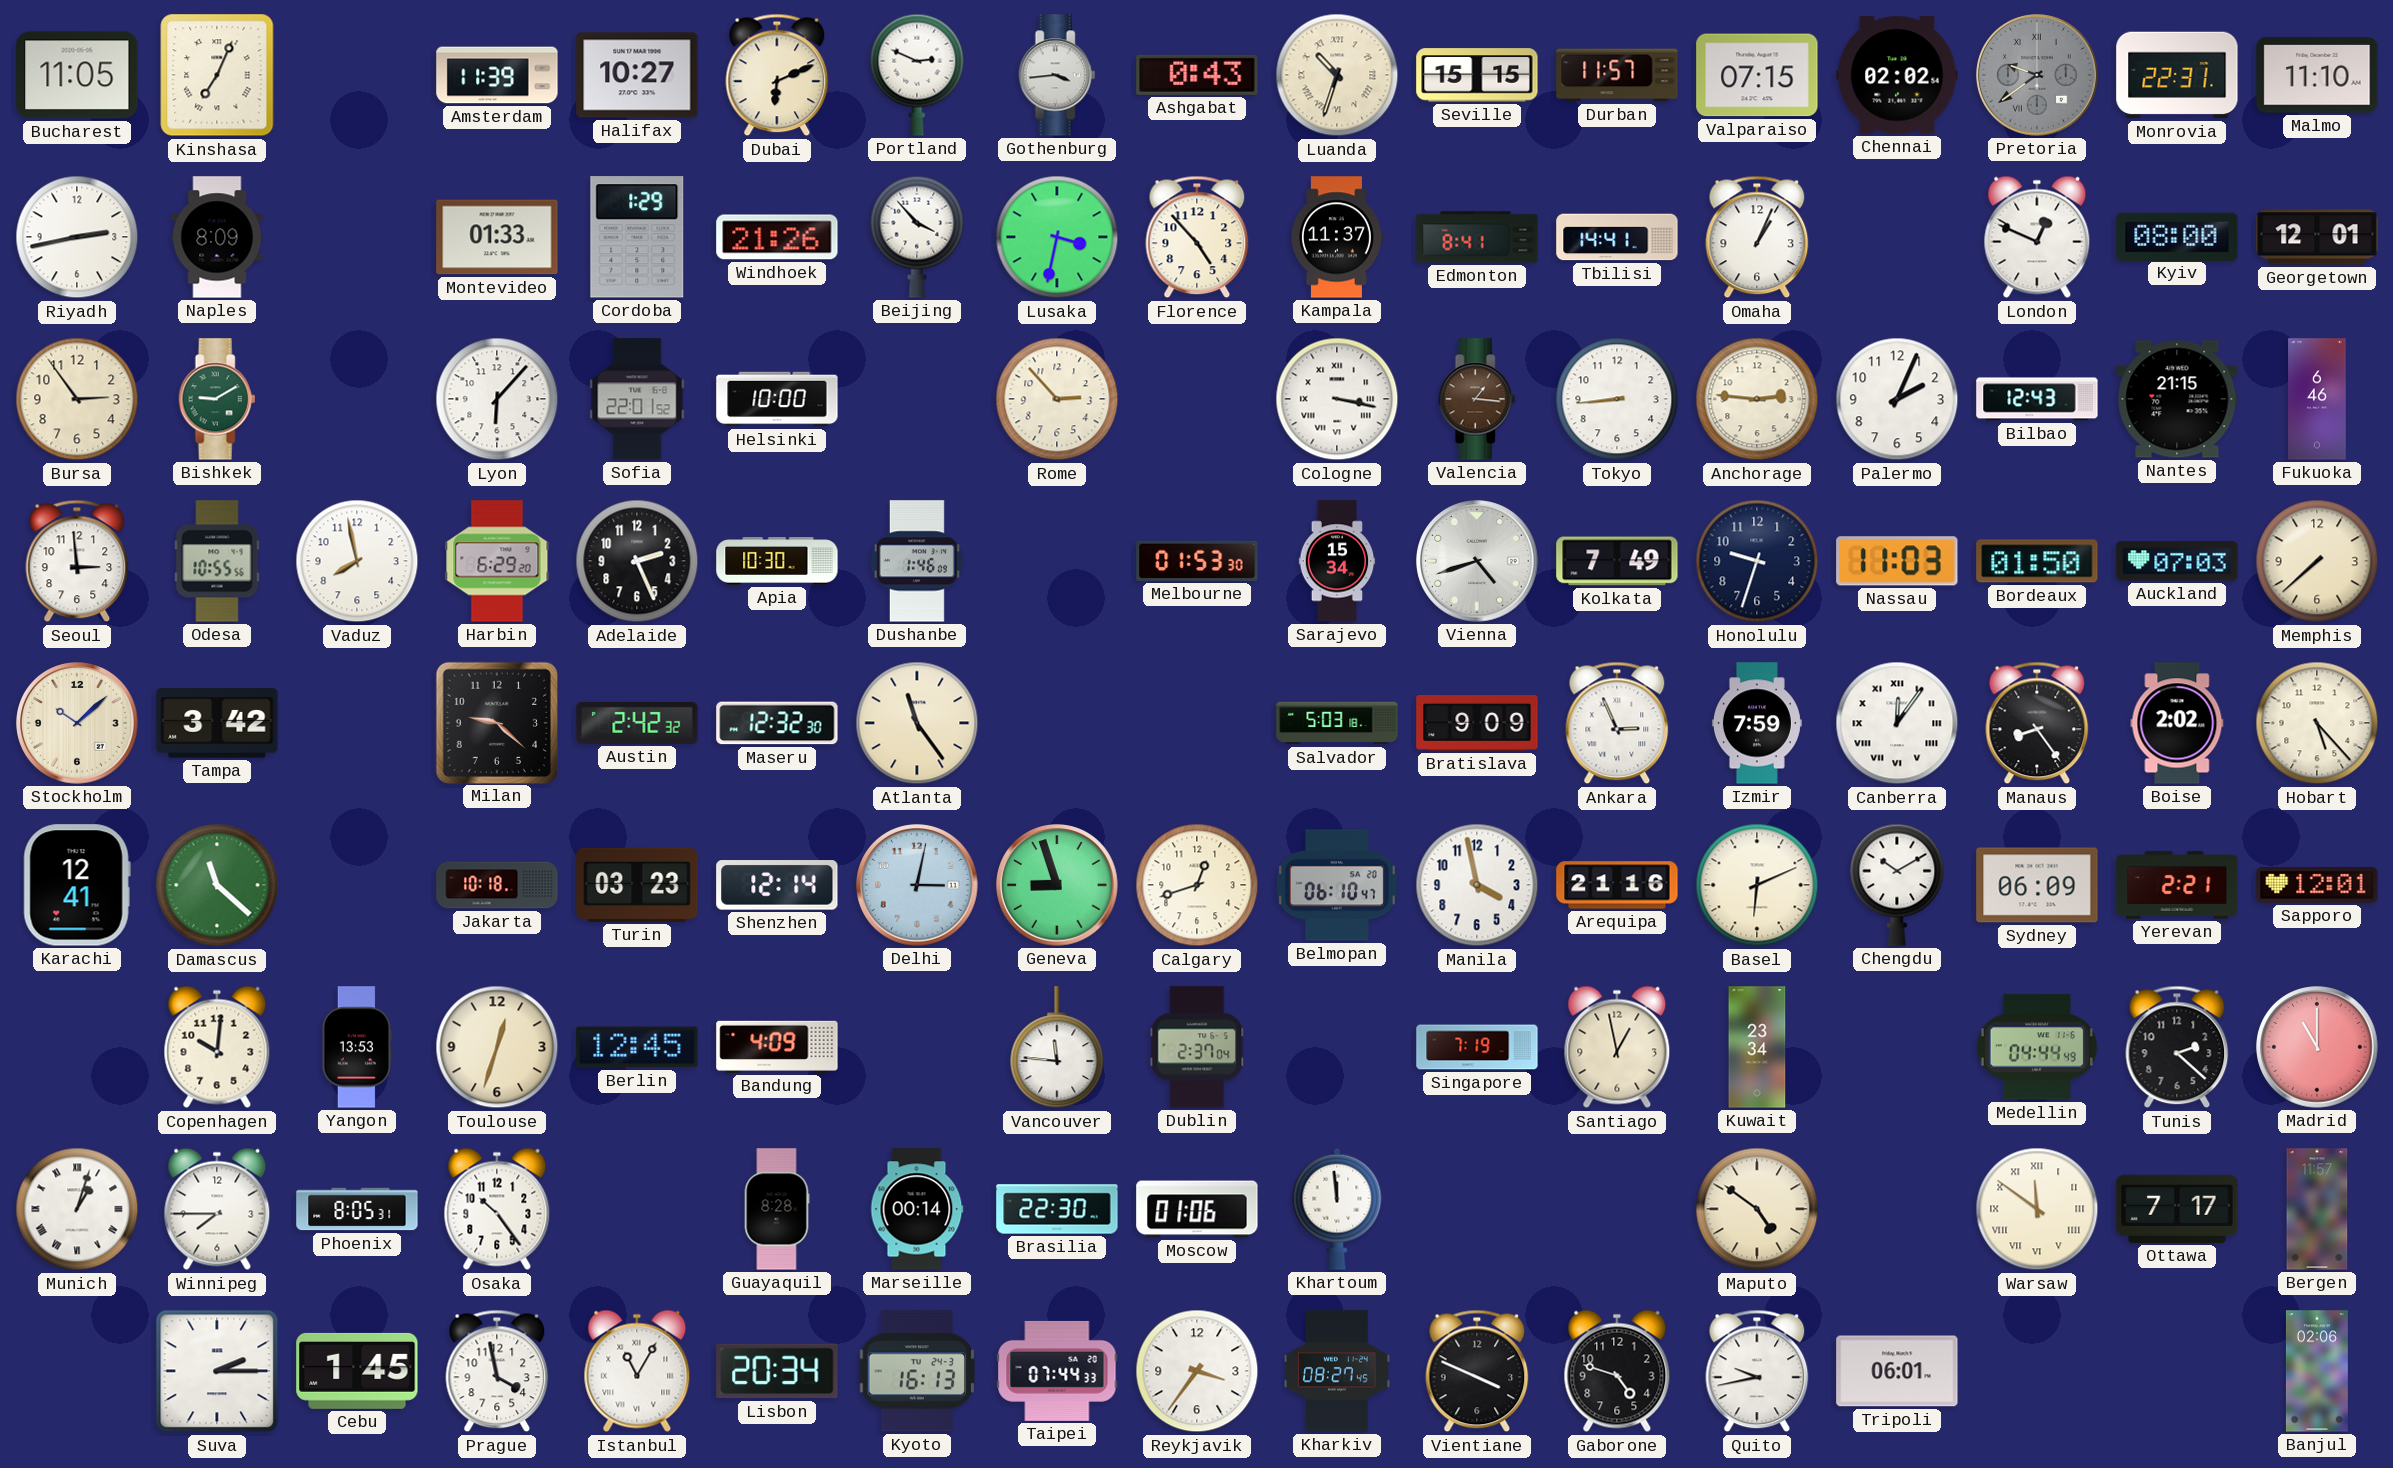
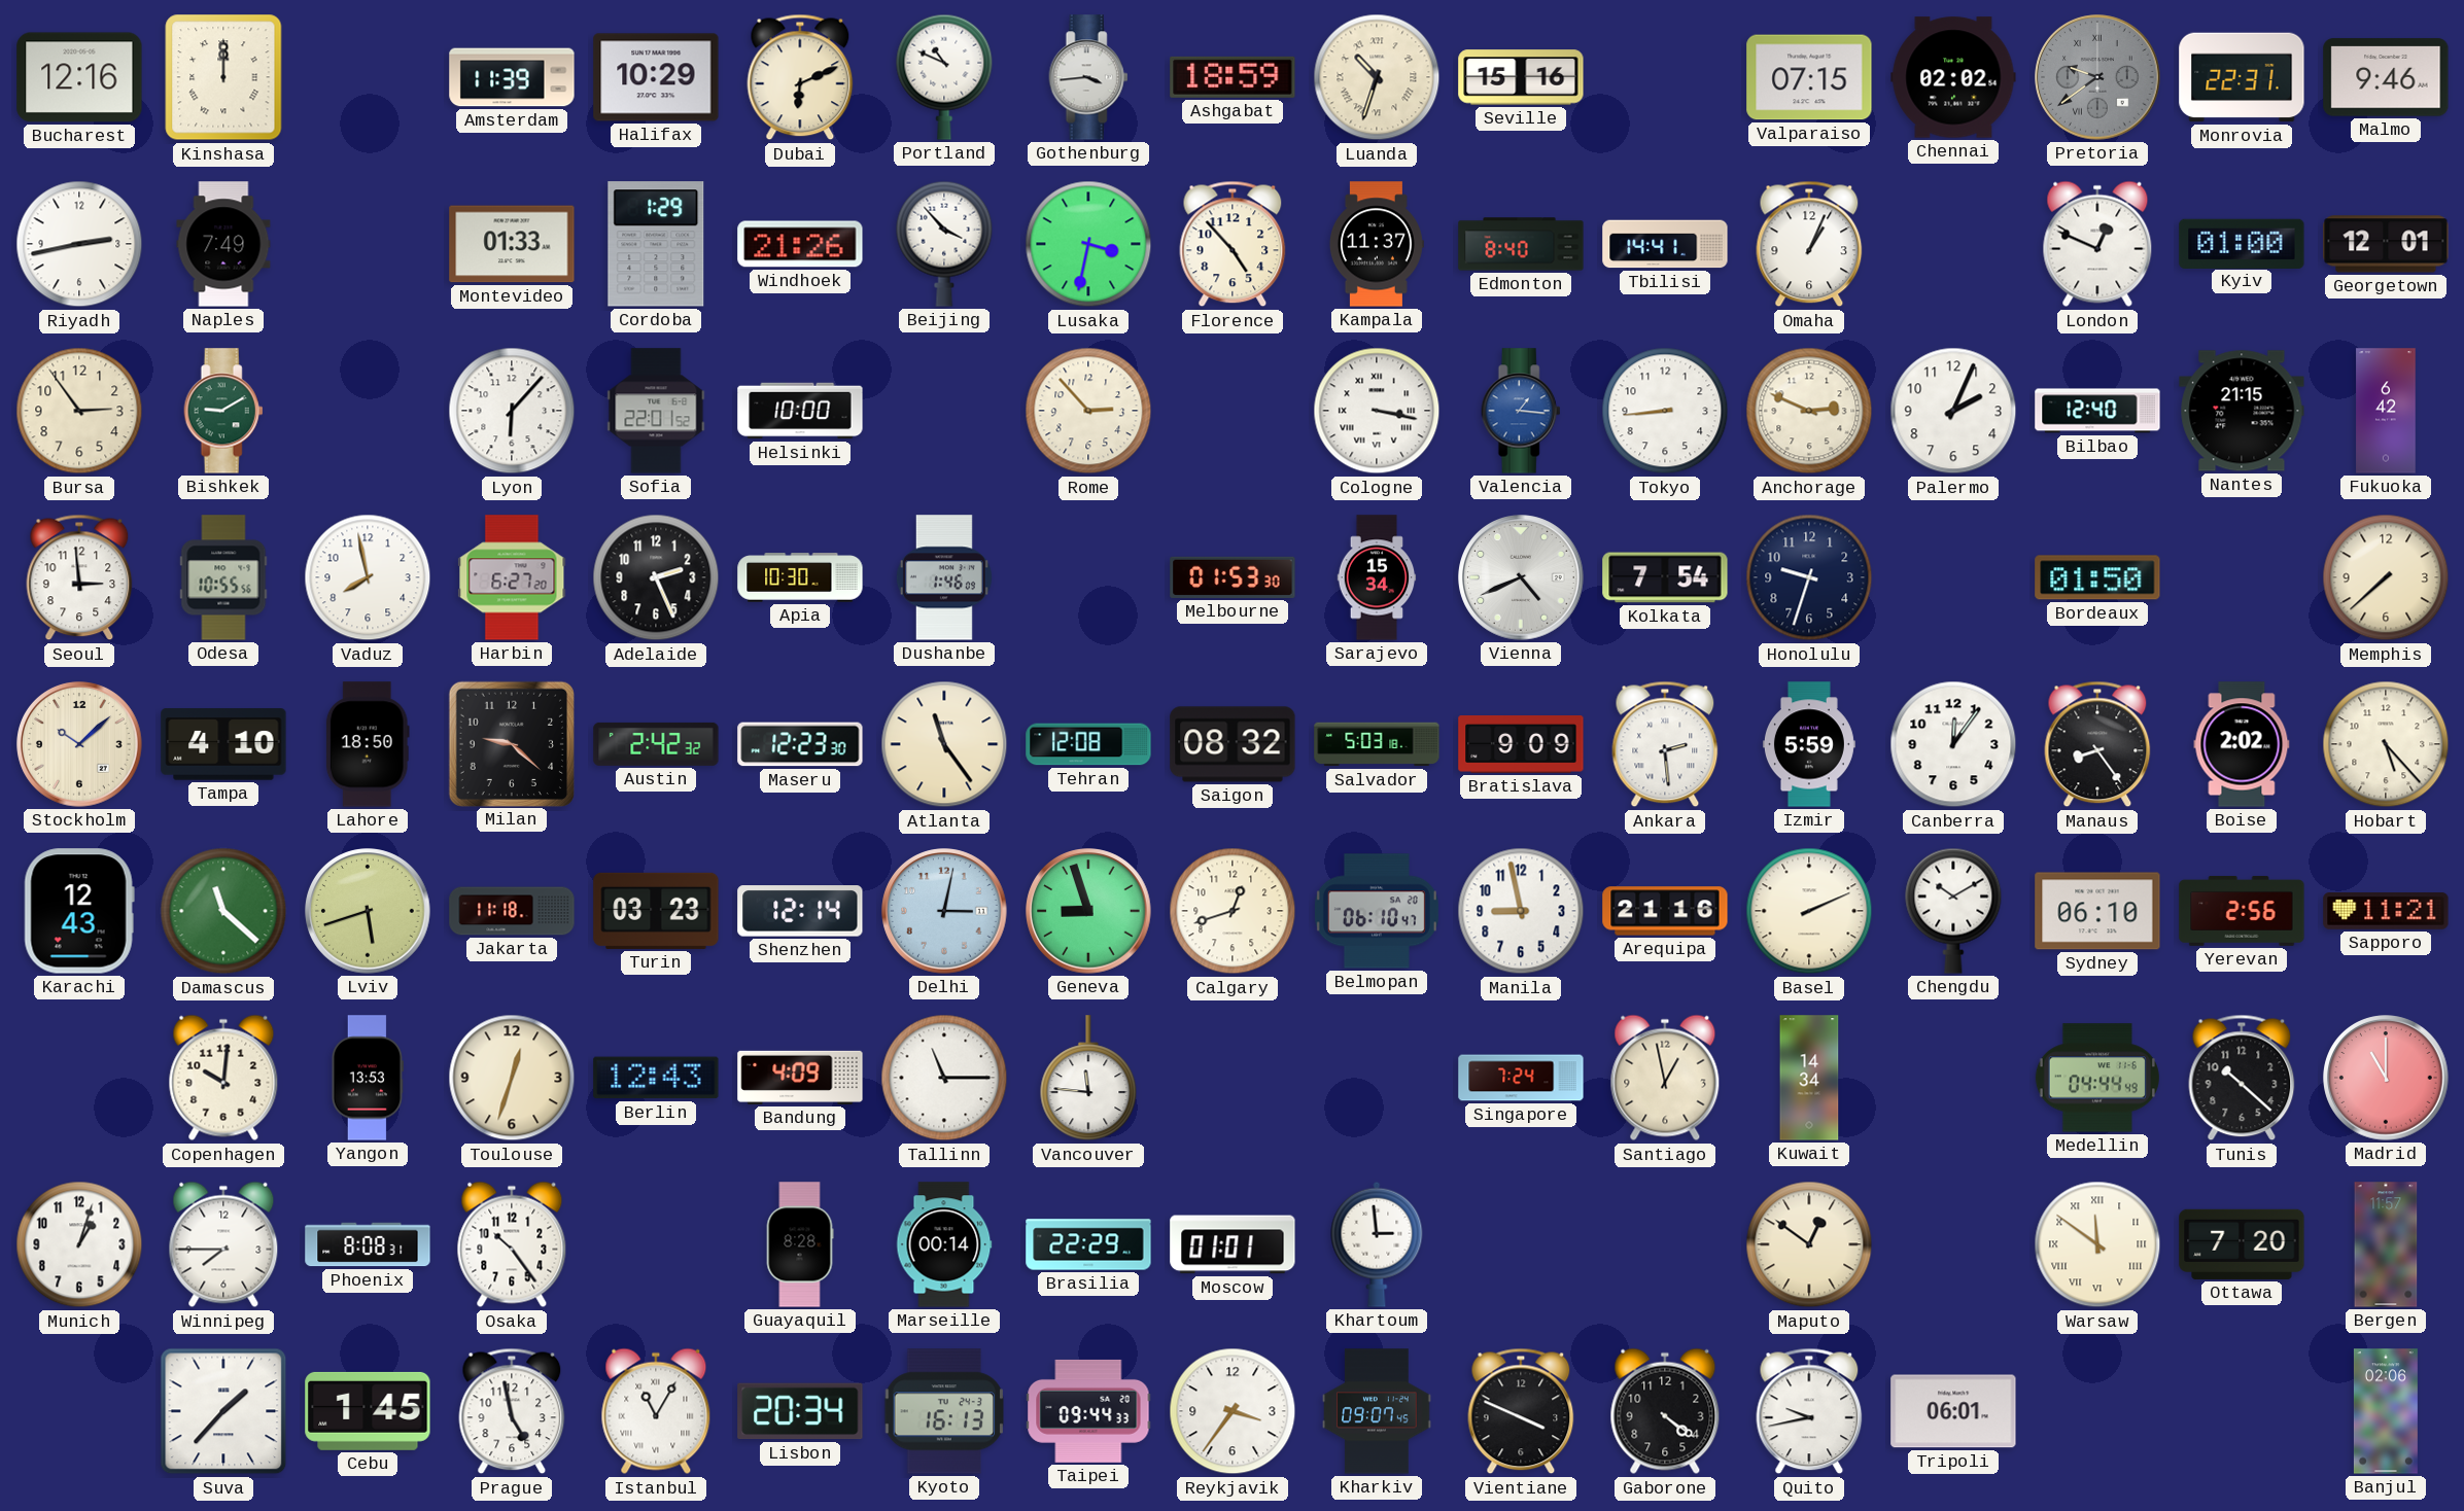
Bucharest: 11:05 -> 12:16
Kinshasa: 7:04 -> 12:00
Halifax: 10:27 -> 10:29
Portland: 2:49 -> 10:49
Ashgabat: 0:43 -> 18:59
Seville: 15:15 -> 15:16
Durban: 11:57 -> none
Malmo: 11:10 -> 9:46
Naples: 8:09 -> 7:49
Edmonton: 8:41 -> 8:40
Kyiv: 08:00 -> 01:00
Valencia dial: brown -> blue
Anchorage: 2:46 -> 2:49
Bilbao: 12:43 -> 12:40
Fukuoka: 6:46 -> 6:42
Harbin: 6:29 -> 6:27
Vienna: 4:42 -> 4:41
Kolkata: 7:49 -> 7:54
Nassau: 11:03 -> none
Auckland: 07:03 -> none
Tampa: 3:42 -> 4:10
Lahore: none -> 18:50
Maseru: 12:32 -> 12:23
Tehran: none -> 12:08
Saigon: none -> 08:32
Ankara: 2:56 -> 2:29
Izmir: 7:59 -> 5:59
Canberra numerals: Roman -> Arabic
Karachi: 12:41 -> 12:43
Lviv: none -> 5:42
Jakarta: 10:18 -> 11:18
Manila: 3:58 -> 8:58
Basel: 6:11 -> 2:11
Sydney: 06:09 -> 06:10
Yerevan: 2:21 -> 2:56
Sapporo: 12:01 -> 11:21
Berlin: 12:45 -> 12:43
Tallinn: none -> 11:15
Dublin: 2:37 -> none
Singapore: 7:19 -> 7:24
Kuwait: 23:34 -> 14:34
Tunis: 2:22 -> 10:22
Munich numerals: Roman -> Arabic
Phoenix: 8:05 -> 8:08
Brasilia: 22:30 -> 22:29
Moscow: 01:06 -> 01:01
Khartoum: 11:59 -> 2:59
Maputo: 4:51 -> 12:51
Ottawa: 7:17 -> 7:20
Suva: 2:15 -> 1:37
Prague: 3:58 -> 4:58
Taipei: 07:44 -> 09:44
Kharkiv: 08:27 -> 09:07
Gaborone: 4:48 -> 4:21
